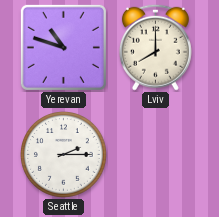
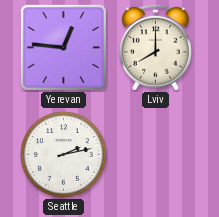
Yerevan: 10:48 -> 12:46
Seattle: 2:15 -> 2:13
